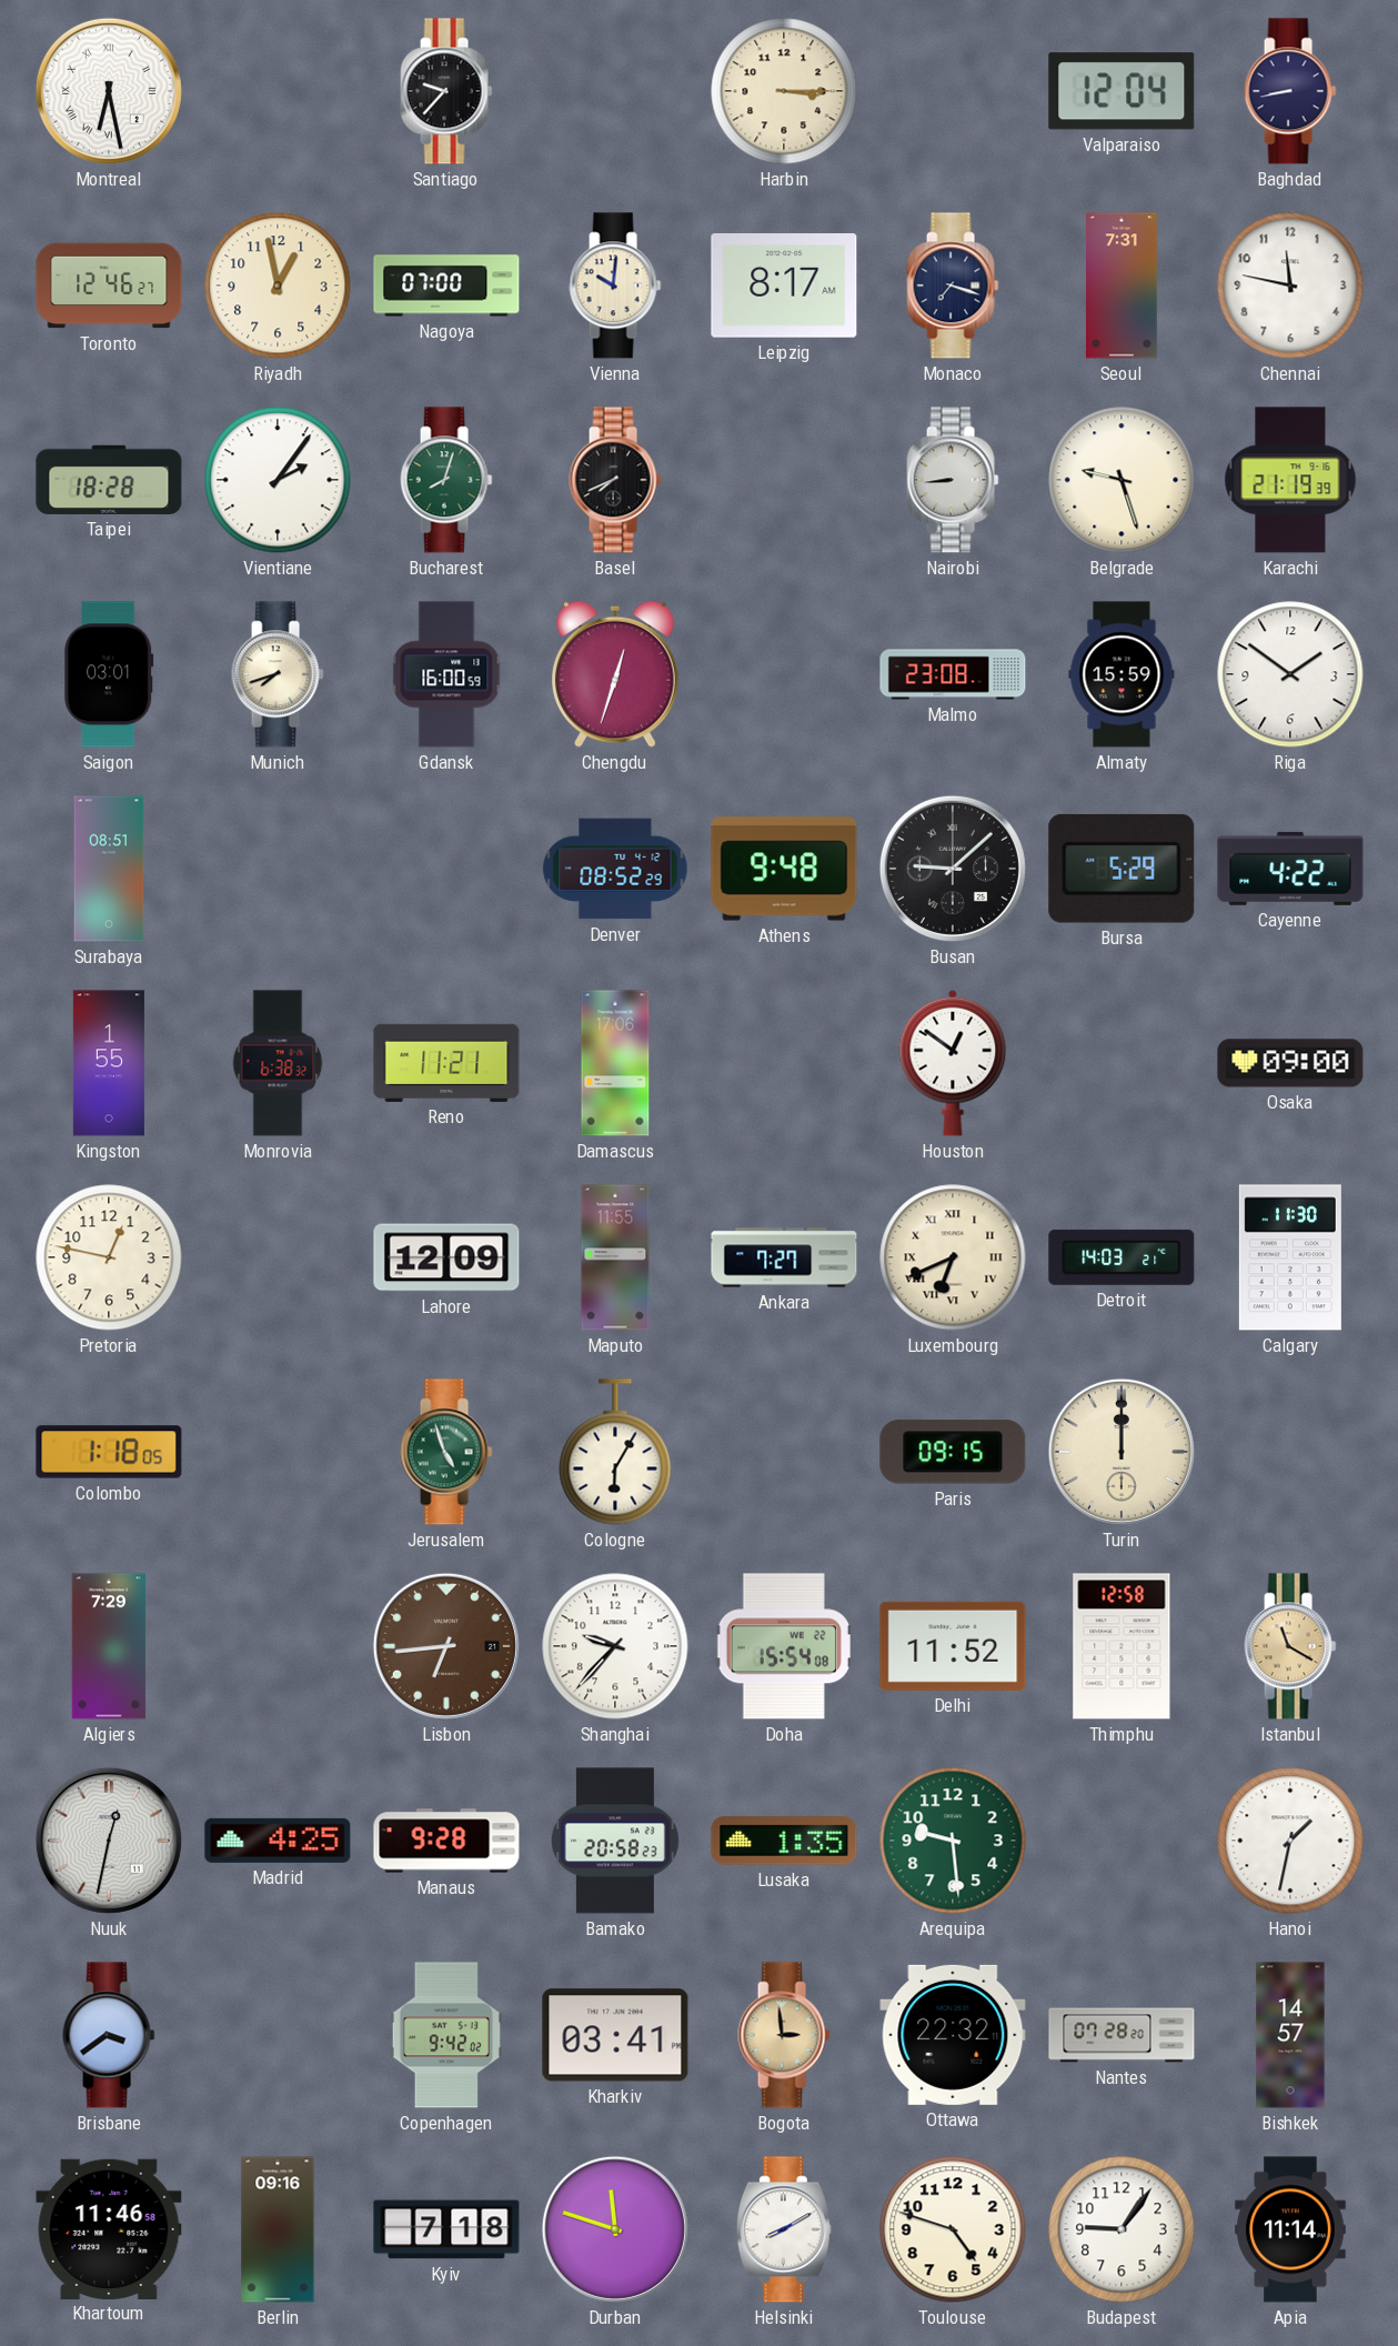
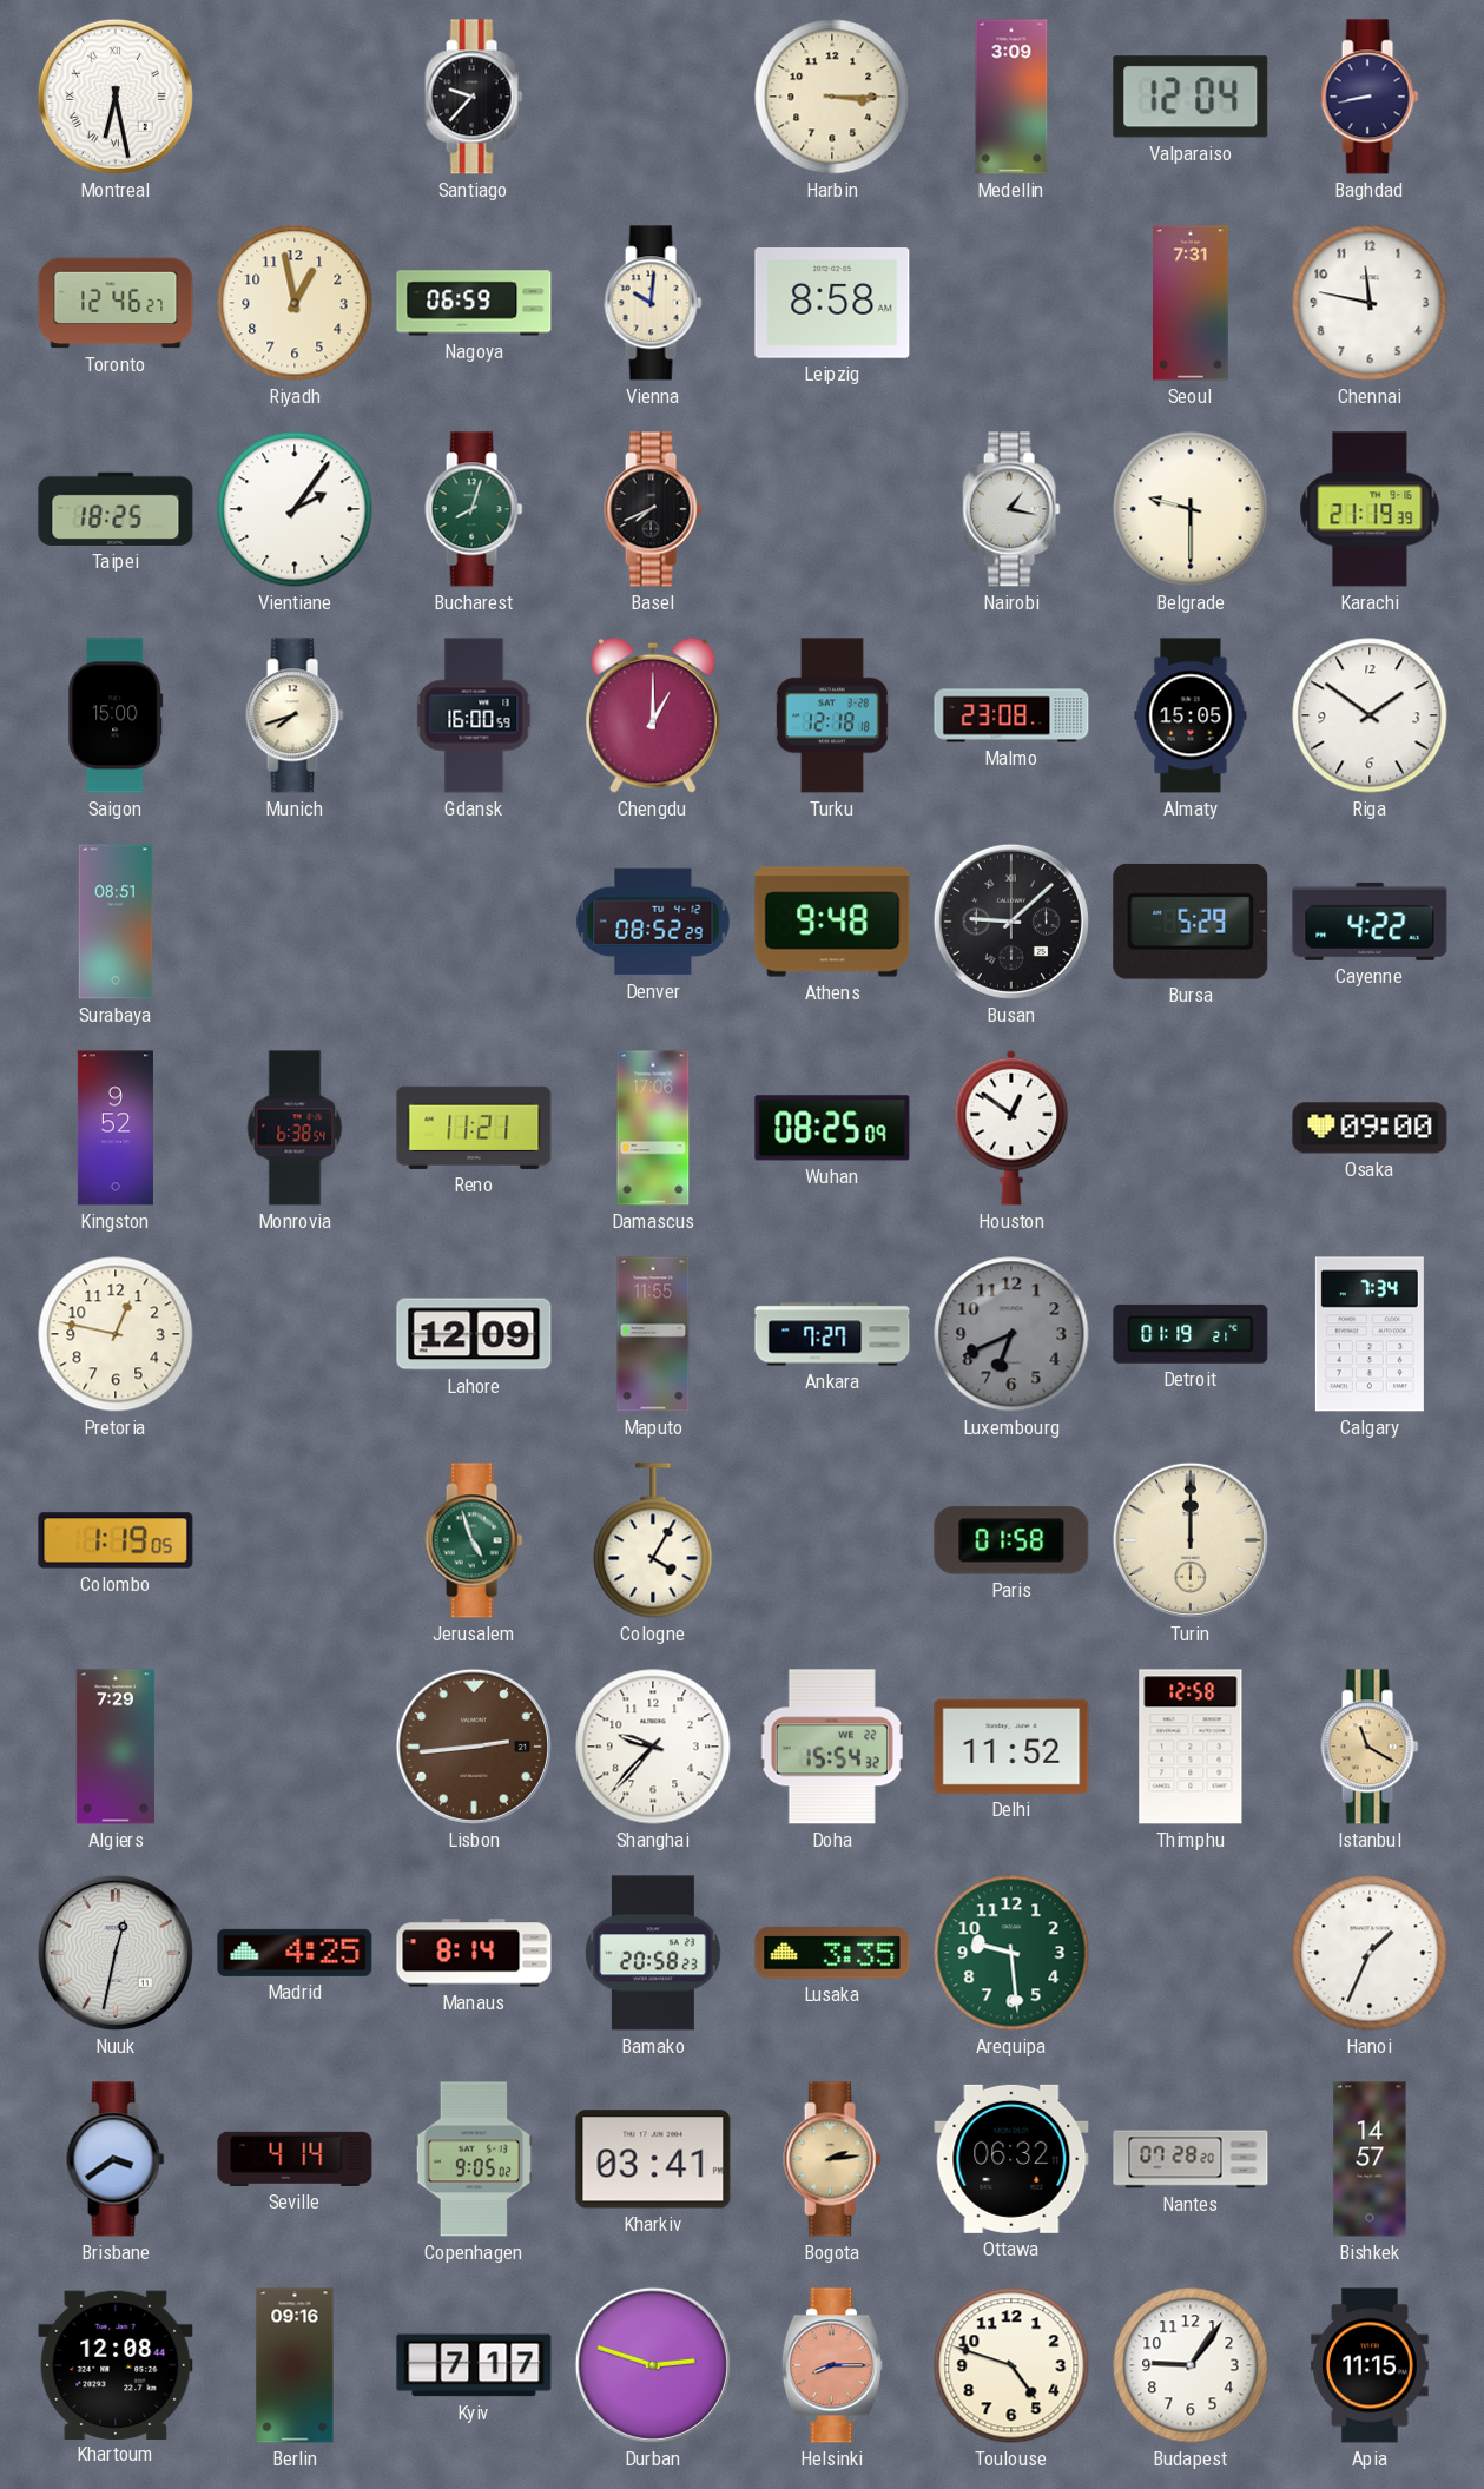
Medellin: none -> 3:09
Nagoya: 07:00 -> 06:59
Leipzig: 8:17 -> 8:58
Monaco: 7:18 -> none
Taipei: 18:28 -> 18:25
Nairobi: 8:44 -> 1:17
Belgrade: 9:27 -> 9:30
Saigon: 03:01 -> 15:00
Chengdu: 12:33 -> 1:00
Turku: none -> 12:18
Almaty: 15:59 -> 15:05
Kingston: 1:55 -> 9:52
Monrovia: 6:38:32 -> 6:38:54
Wuhan: none -> 08:25
Luxembourg dial: cream -> grey
Luxembourg numerals: Roman -> Arabic
Detroit: 14:03 -> 01:19
Calgary: 11:30 -> 7:34
Colombo: 1:18 -> 1:19
Cologne: 6:05 -> 4:05
Paris: 09:15 -> 01:58
Lisbon: 6:44 -> 2:44
Doha: 15:54:08 -> 15:54:32
Manaus: 9:28 -> 8:14
Lusaka: 1:35 -> 3:35
Hanoi: 1:32 -> 1:34
Seville: none -> 4:14
Copenhagen: 9:42 -> 9:05
Bogota: 2:59 -> 2:14
Ottawa: 22:32 -> 06:32
Khartoum: 11:46 -> 12:08
Kyiv: 7:18 -> 7:17
Durban: 11:48 -> 2:48
Helsinki: 8:10 -> 8:15
Helsinki dial: white -> salmon
Apia: 11:14 -> 11:15
